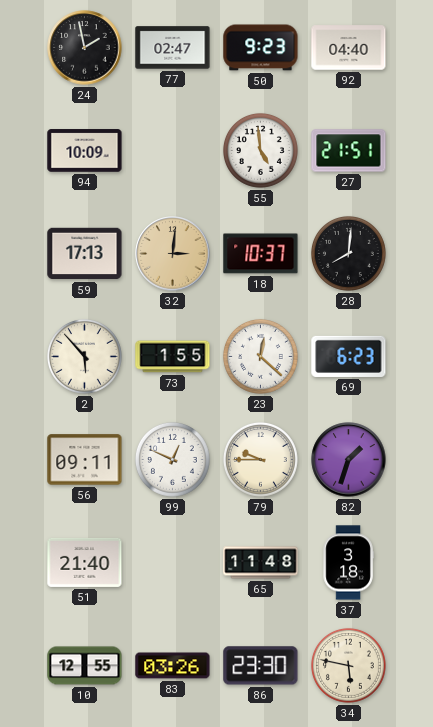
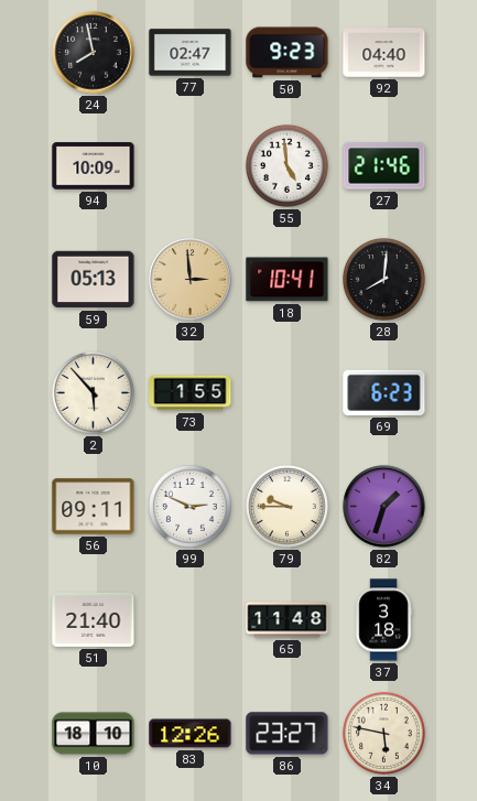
24: 1:58 -> 7:58
27: 21:51 -> 21:46
59: 17:13 -> 05:13
32: 3:01 -> 2:59
18: 10:37 -> 10:41
23: 12:22 -> none
99: 12:49 -> 2:49
10: 12:55 -> 18:10
83: 03:26 -> 12:26
86: 23:30 -> 23:27
